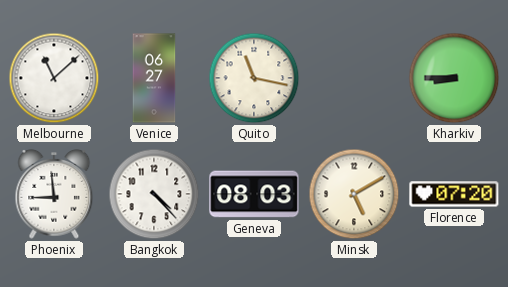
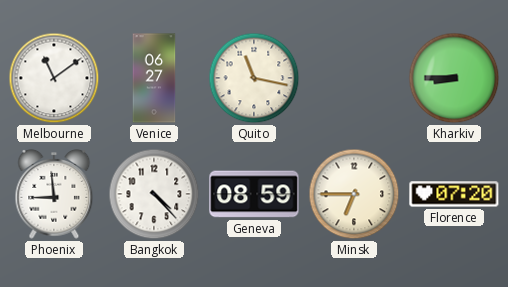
Melbourne: 11:08 -> 11:09
Geneva: 08:03 -> 08:59
Minsk: 5:10 -> 6:45
